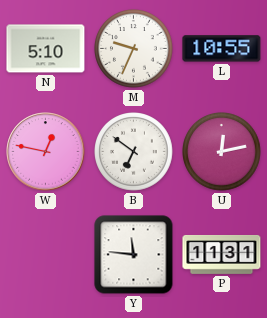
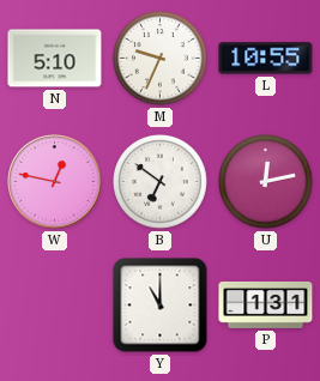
Y: 11:46 -> 11:00
P: 11:31 -> 1:31
